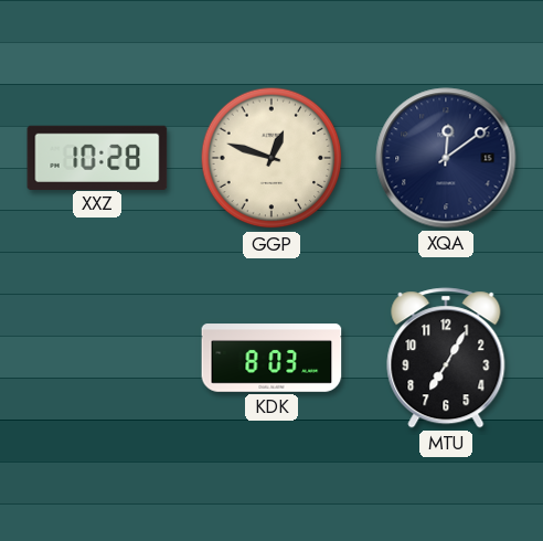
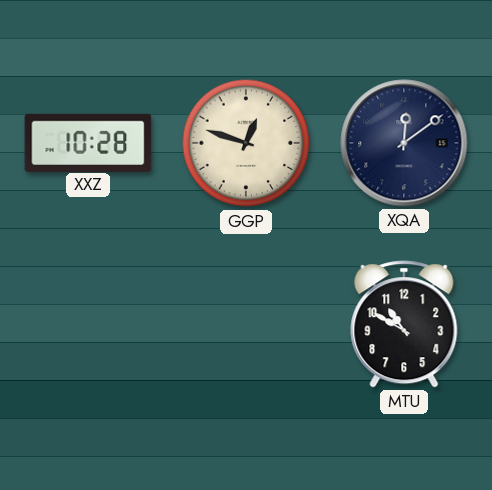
KDK: 8:03 -> none
MTU: 7:05 -> 10:50
